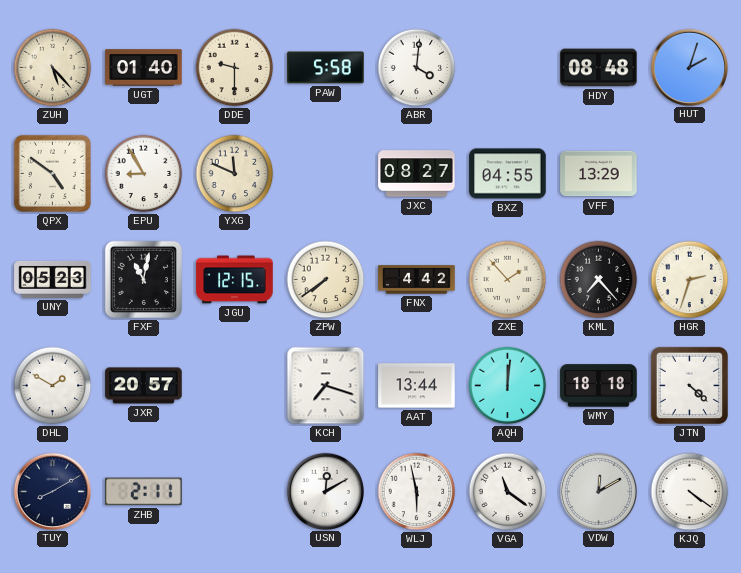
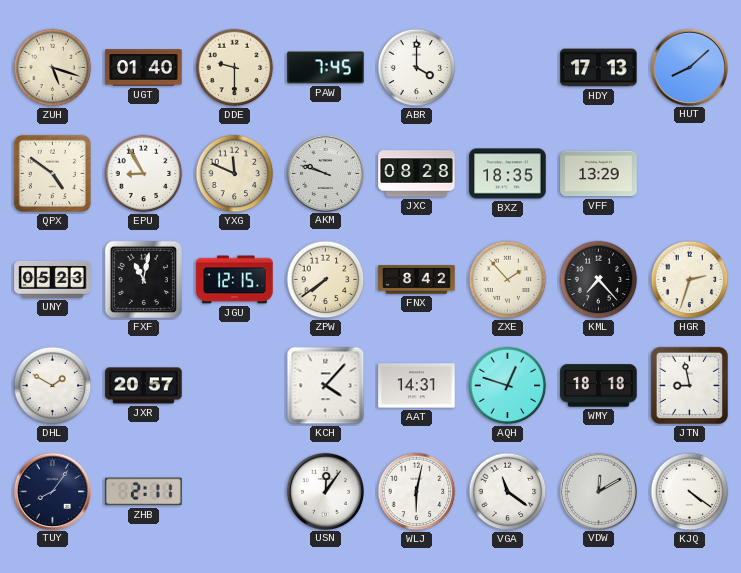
ZUH: 5:23 -> 5:18
PAW: 5:58 -> 7:45
ABR: 4:01 -> 4:00
HDY: 08:48 -> 17:13
HUT: 2:03 -> 8:08
AKM: none -> 9:48
JXC: 08:27 -> 08:28
BXZ: 04:55 -> 18:35
FNX: 4:42 -> 8:42
KCH: 7:18 -> 4:07
AAT: 13:44 -> 14:31
AQH: 12:01 -> 12:48
JTN: 4:22 -> 8:58
TUY: 8:10 -> 8:06
USN: 12:10 -> 12:06
WLJ: 5:58 -> 6:02
